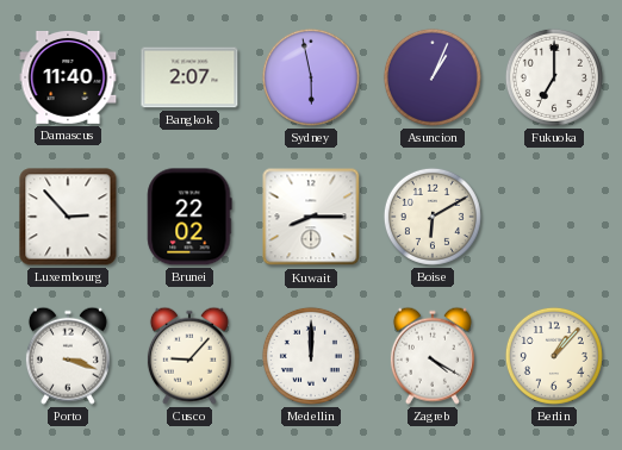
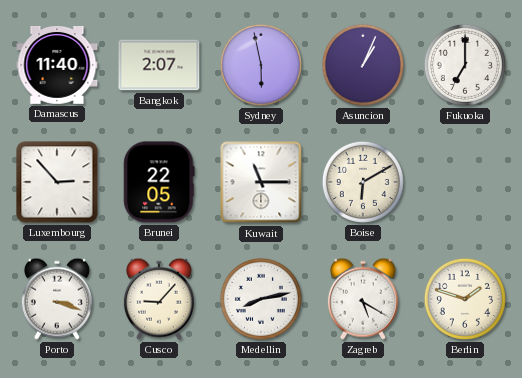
Brunei: 22:02 -> 22:05
Kuwait: 8:15 -> 11:15
Medellin: 12:00 -> 8:13
Zagreb: 4:20 -> 5:20
Berlin: 1:07 -> 1:48
